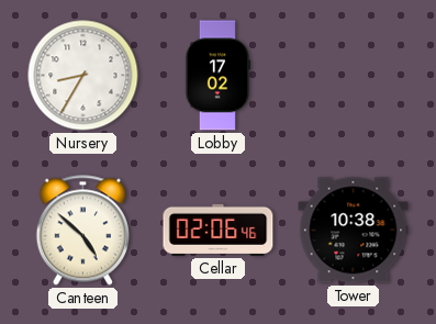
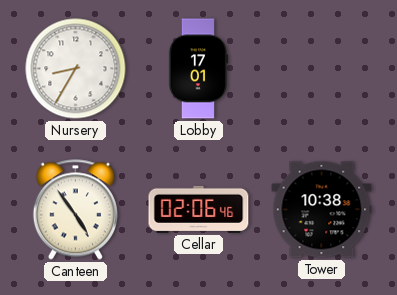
Lobby: 17:02 -> 17:01
Canteen: 4:52 -> 4:54
